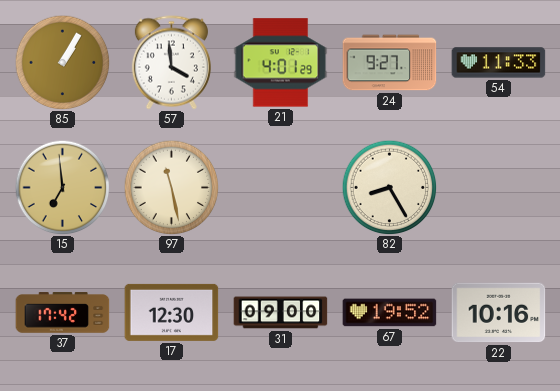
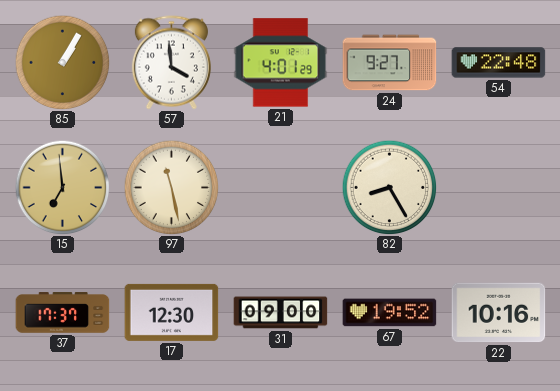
54: 11:33 -> 22:48
37: 17:42 -> 17:37
